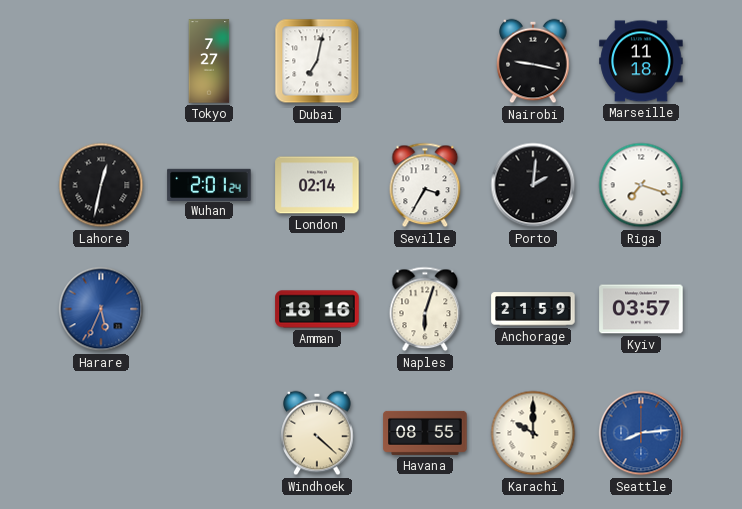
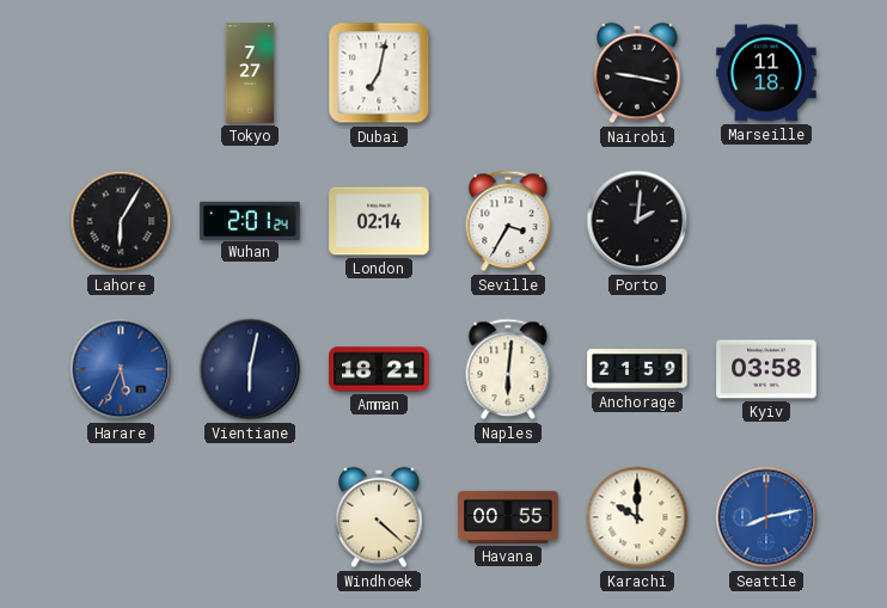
Lahore: 12:32 -> 6:05
Riga: 7:18 -> none
Vientiane: none -> 6:02
Amman: 18:16 -> 18:21
Naples: 6:03 -> 6:01
Kyiv: 03:57 -> 03:58
Havana: 08:55 -> 00:55
Seattle: 8:14 -> 8:13
